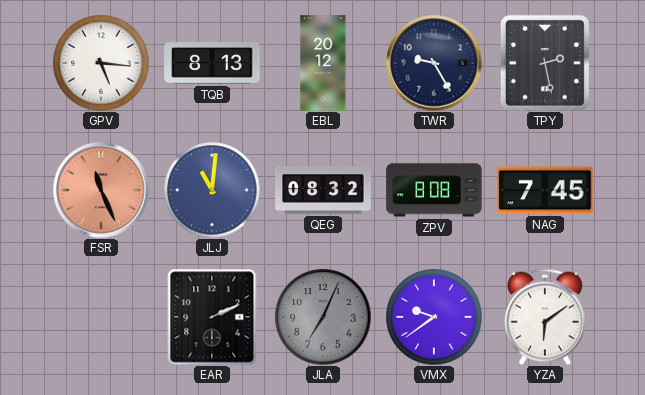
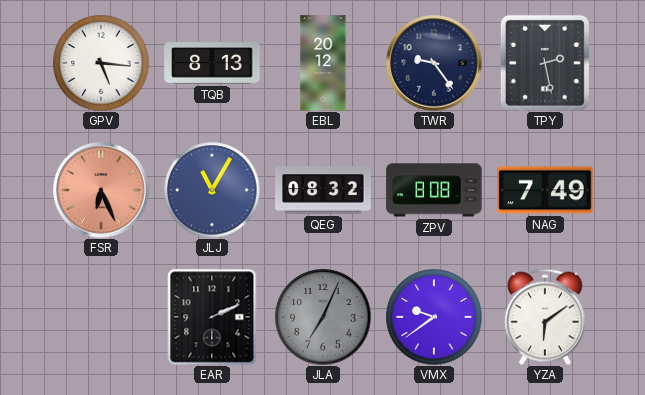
TWR: 9:25 -> 9:24
FSR: 11:26 -> 6:26
JLJ: 11:01 -> 11:05
NAG: 7:45 -> 7:49
